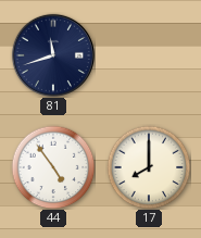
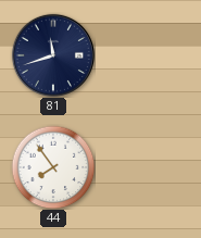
44: 4:54 -> 7:54
17: 8:00 -> none
